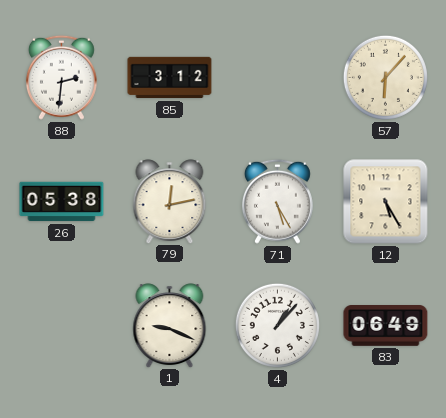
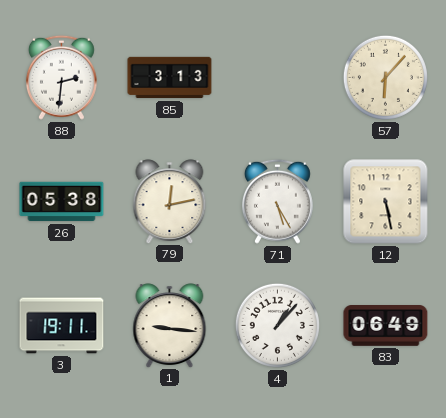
85: 3:12 -> 3:13
12: 5:25 -> 5:28
3: none -> 19:11
1: 9:19 -> 9:16
